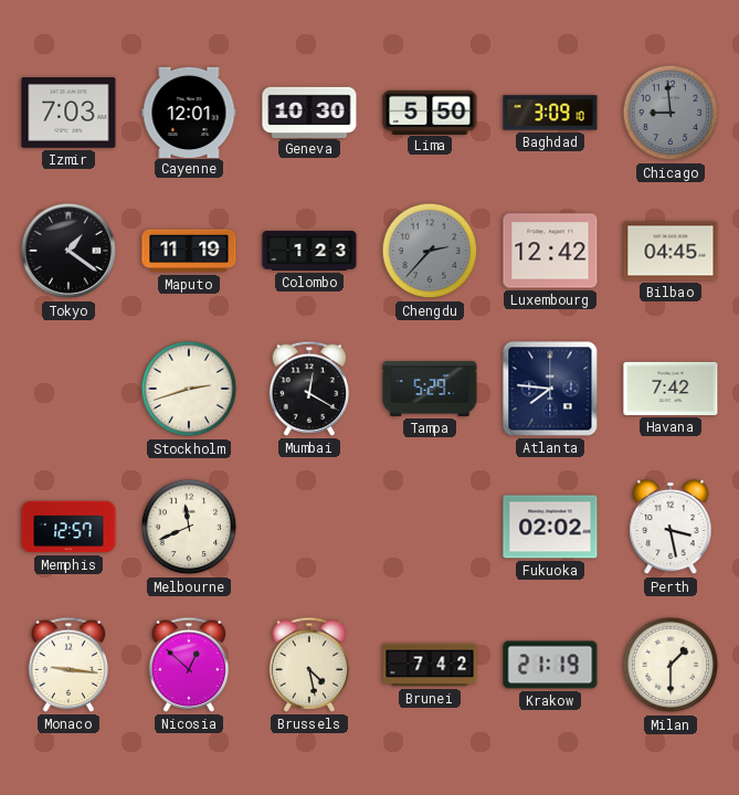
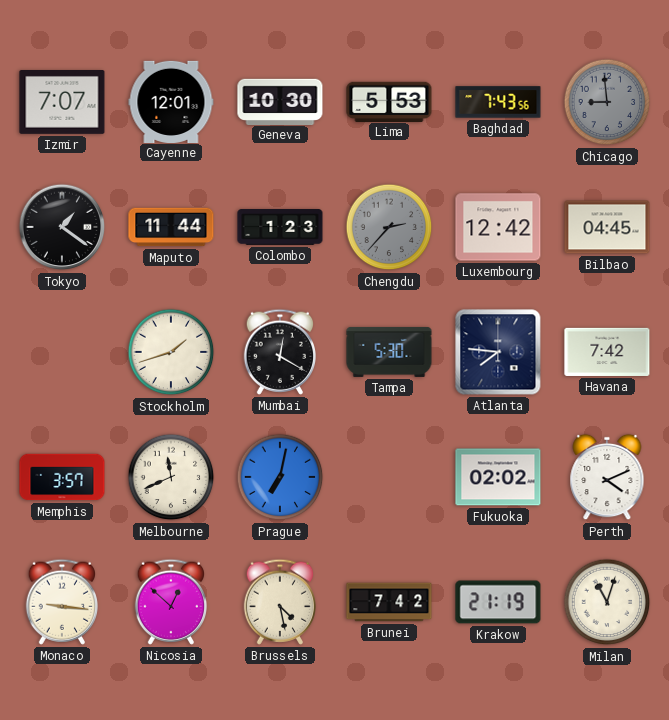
Izmir: 7:03 -> 7:07
Lima: 5:50 -> 5:53
Baghdad: 3:09 -> 7:43
Maputo: 11:19 -> 11:44
Stockholm: 2:42 -> 1:42
Tampa: 5:29 -> 5:30
Memphis: 12:57 -> 3:57
Prague: none -> 7:02
Perth: 3:28 -> 4:11
Milan: 1:30 -> 11:03
